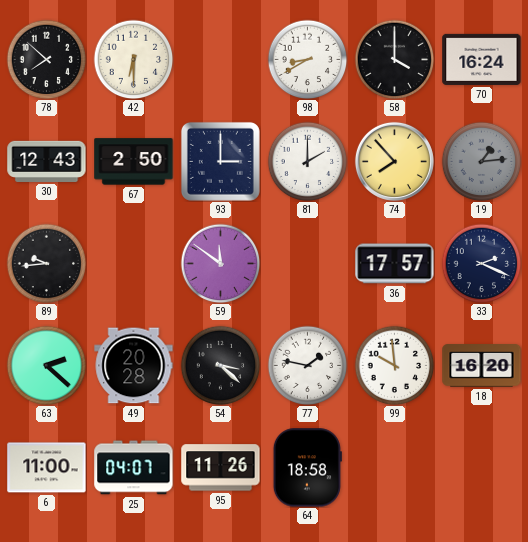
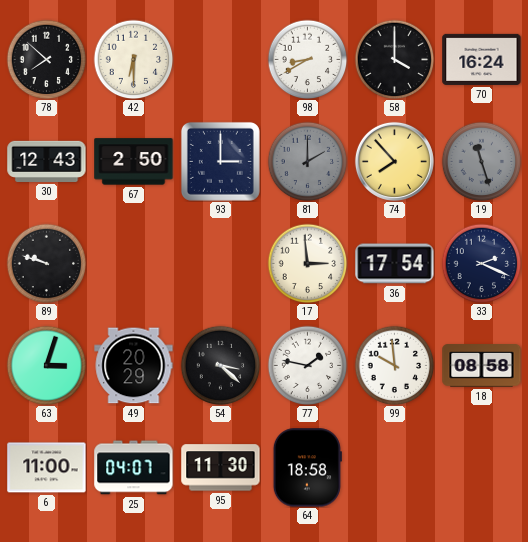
81 dial: white -> grey
19: 1:14 -> 11:27
89: 9:44 -> 9:48
59: 11:51 -> none
17: none -> 2:59
36: 17:57 -> 17:54
63: 2:22 -> 3:03
49: 20:28 -> 20:29
18: 16:20 -> 08:58
95: 11:26 -> 11:30
